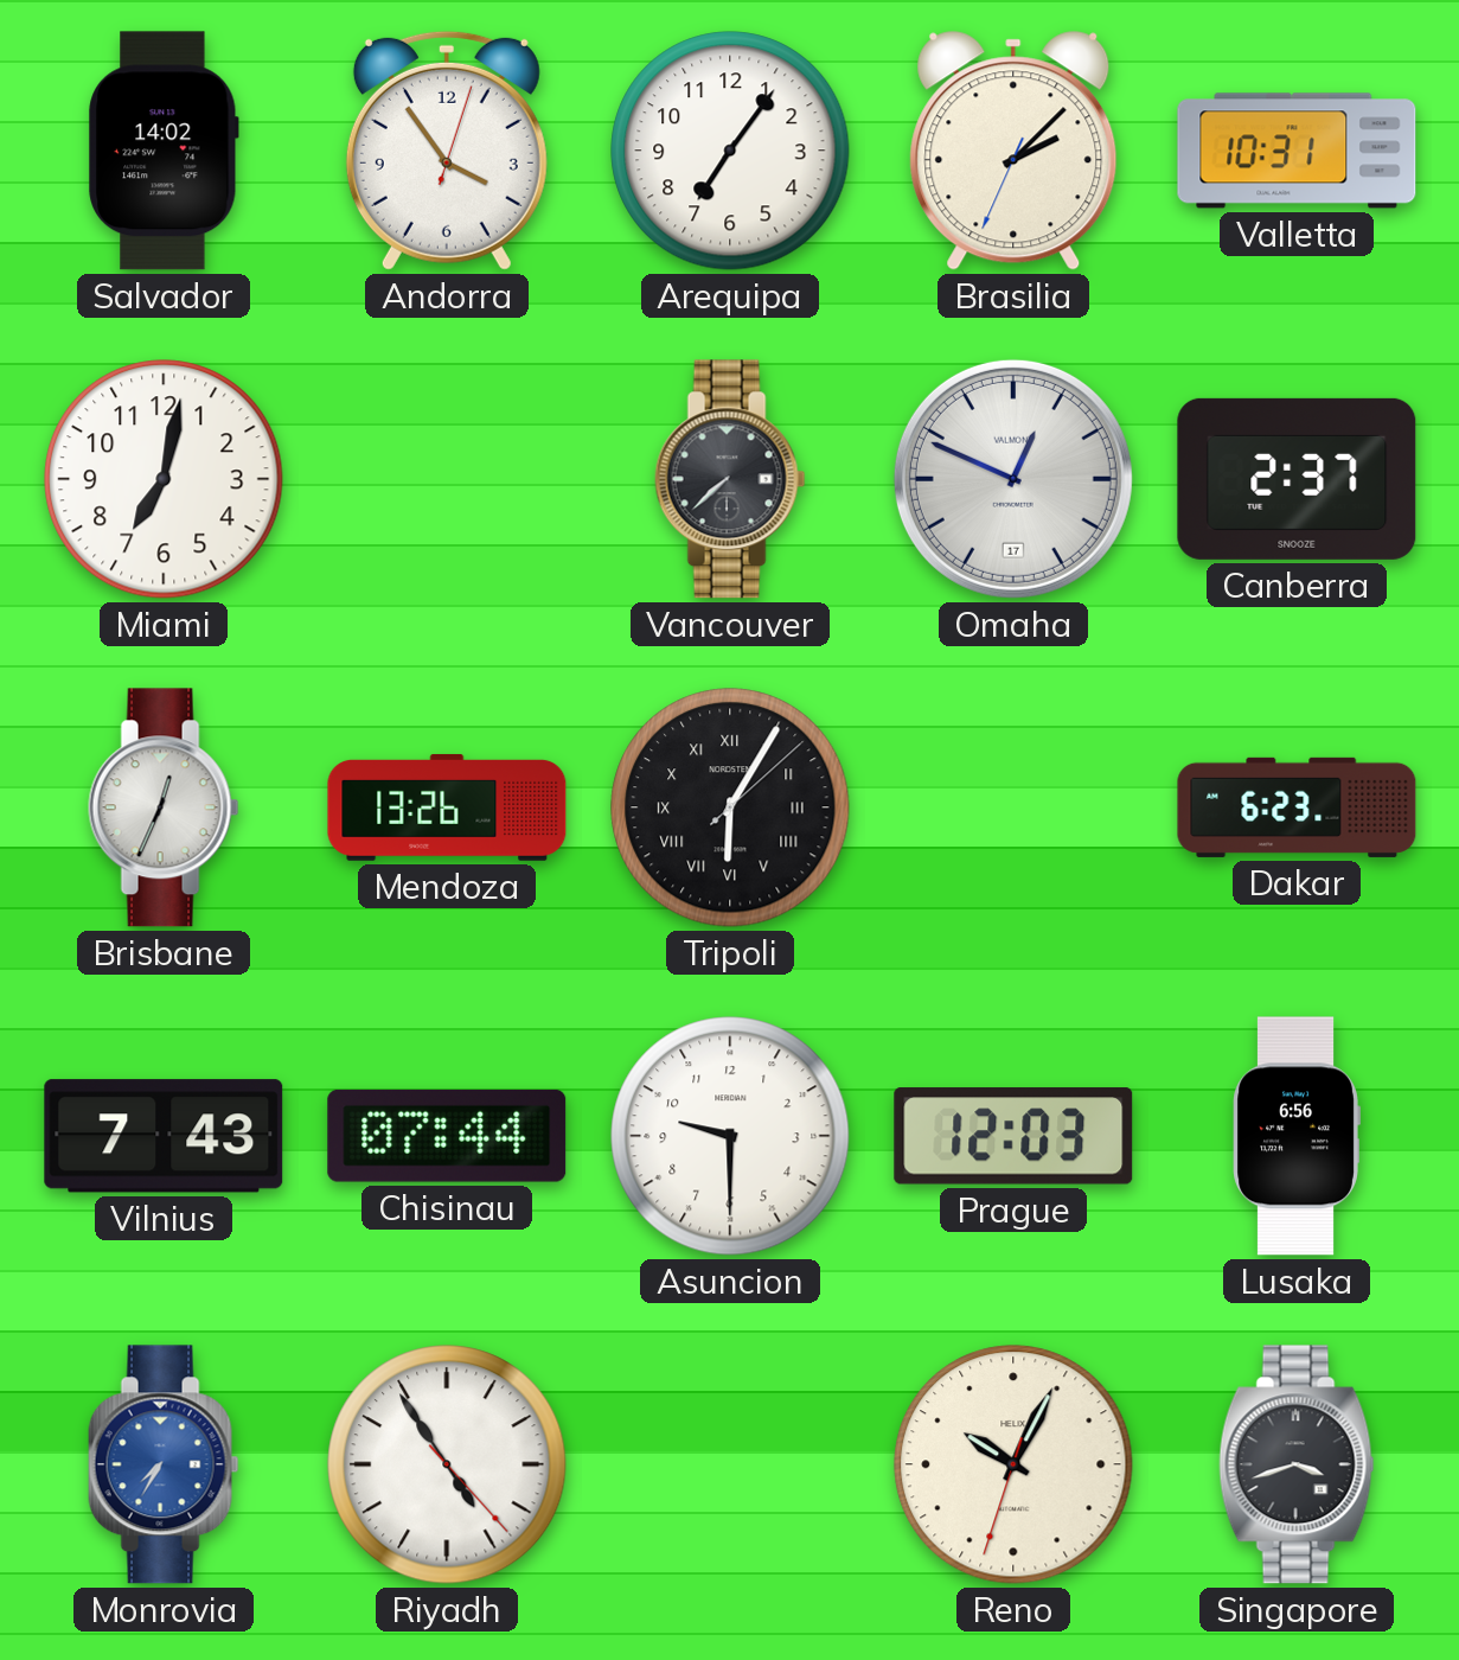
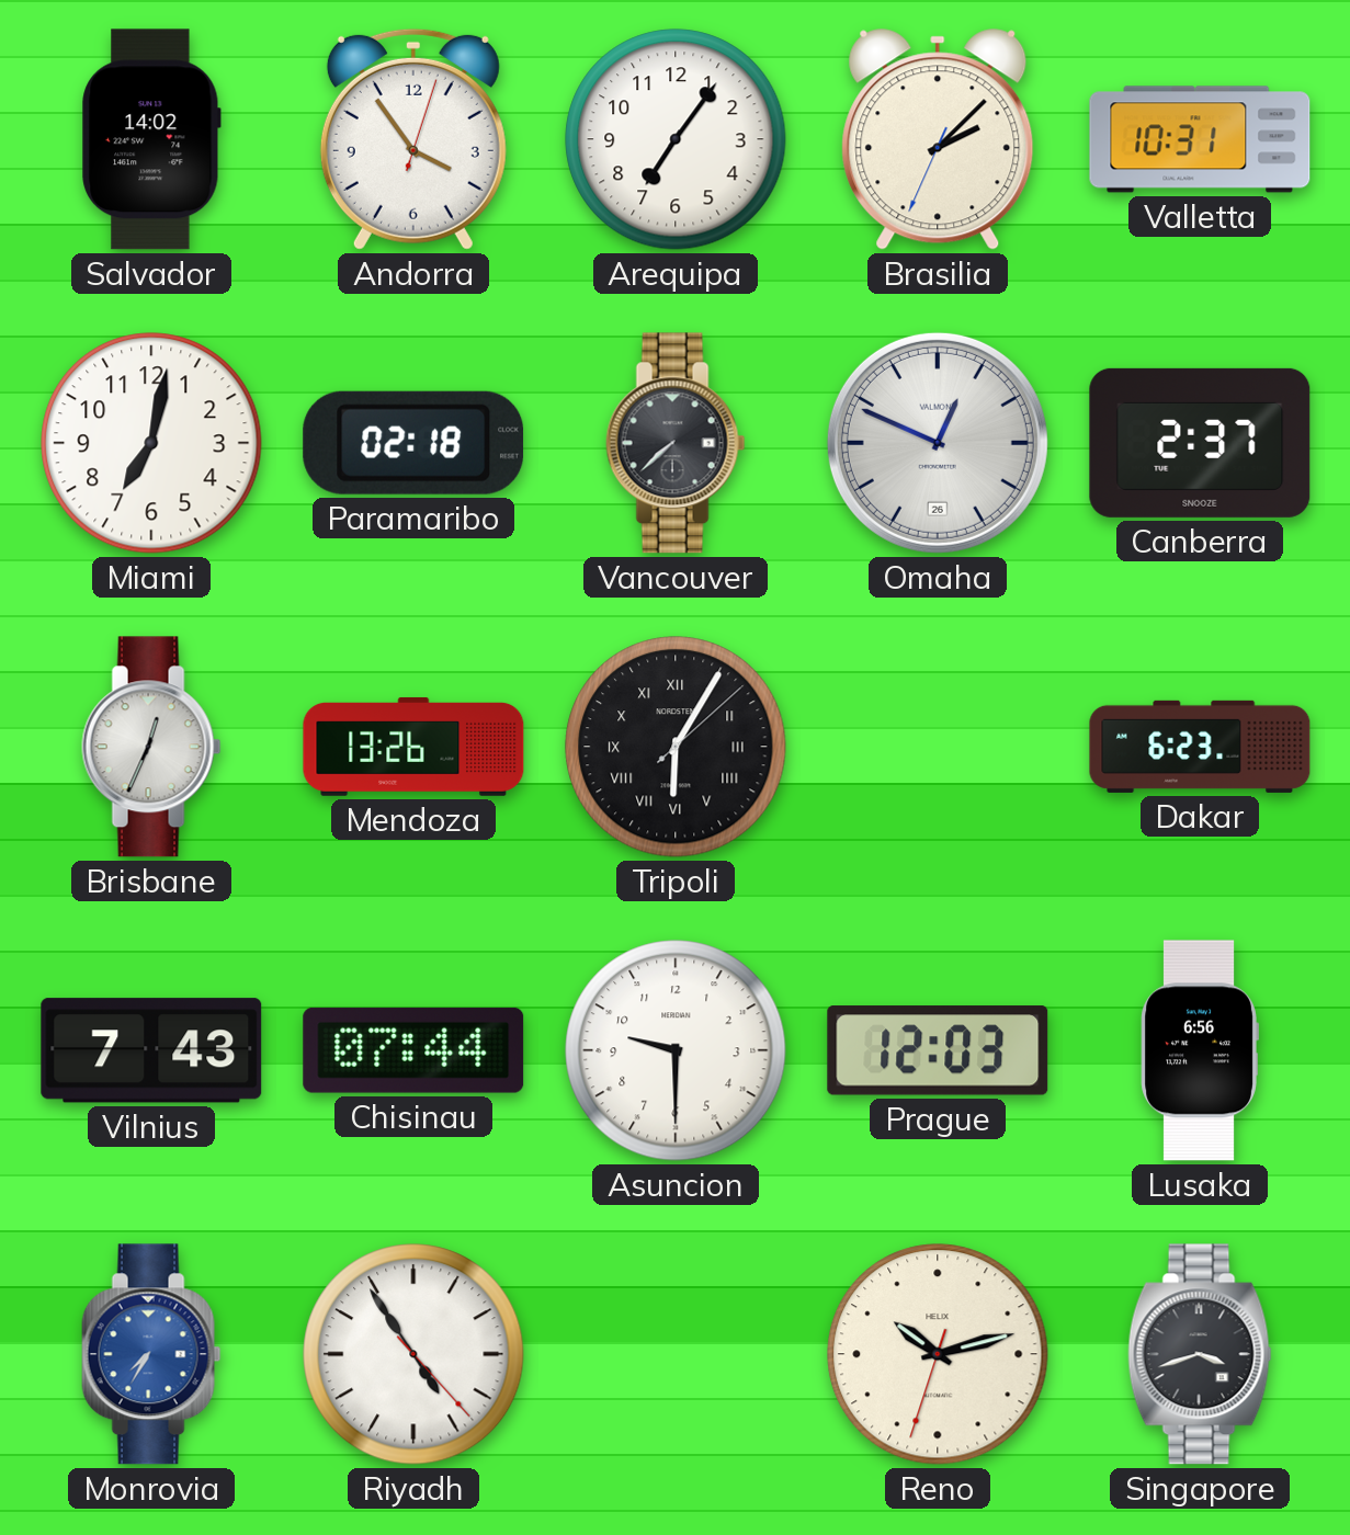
Paramaribo: none -> 02:18
Omaha date: 17 -> 26
Reno: 10:04 -> 10:12
